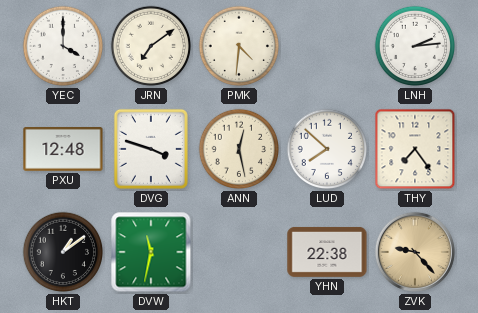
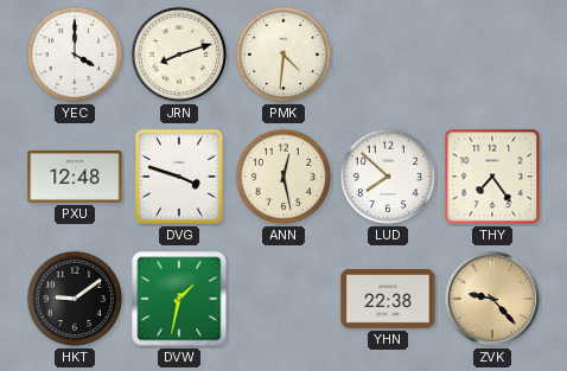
JRN: 7:09 -> 8:12
LNH: 2:14 -> none
HKT: 1:09 -> 9:09
DVW: 11:32 -> 1:32
